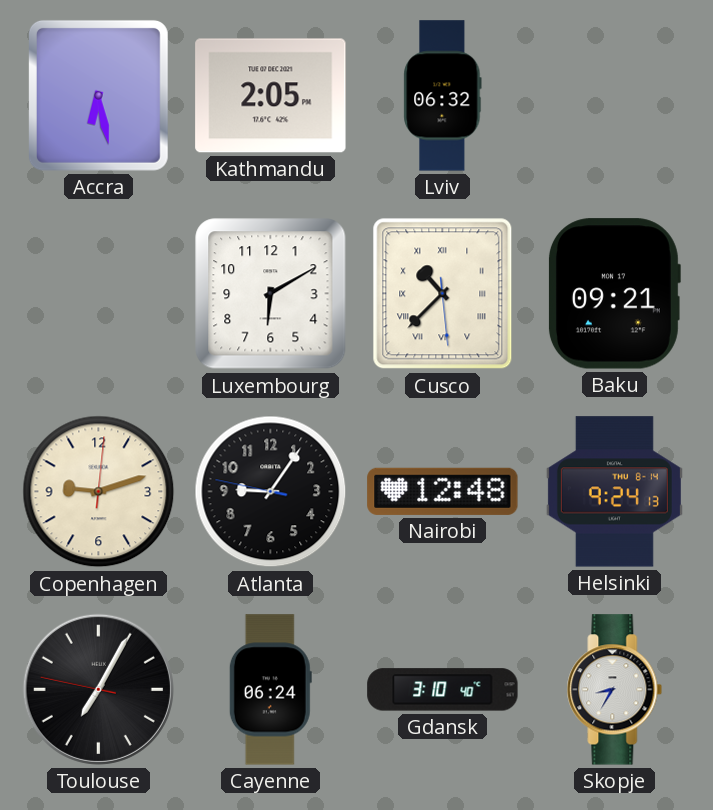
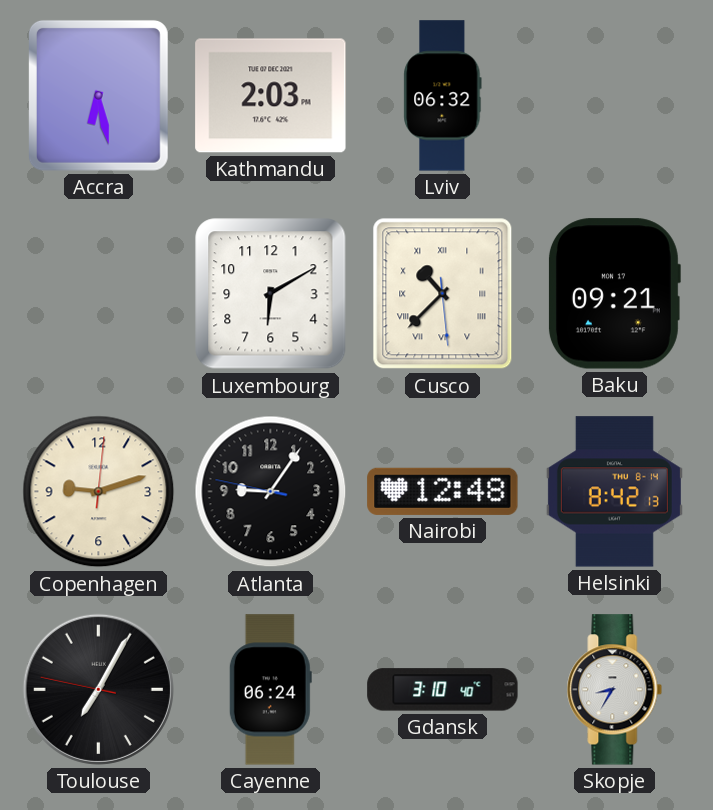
Kathmandu: 2:05 -> 2:03
Helsinki: 9:24 -> 8:42
